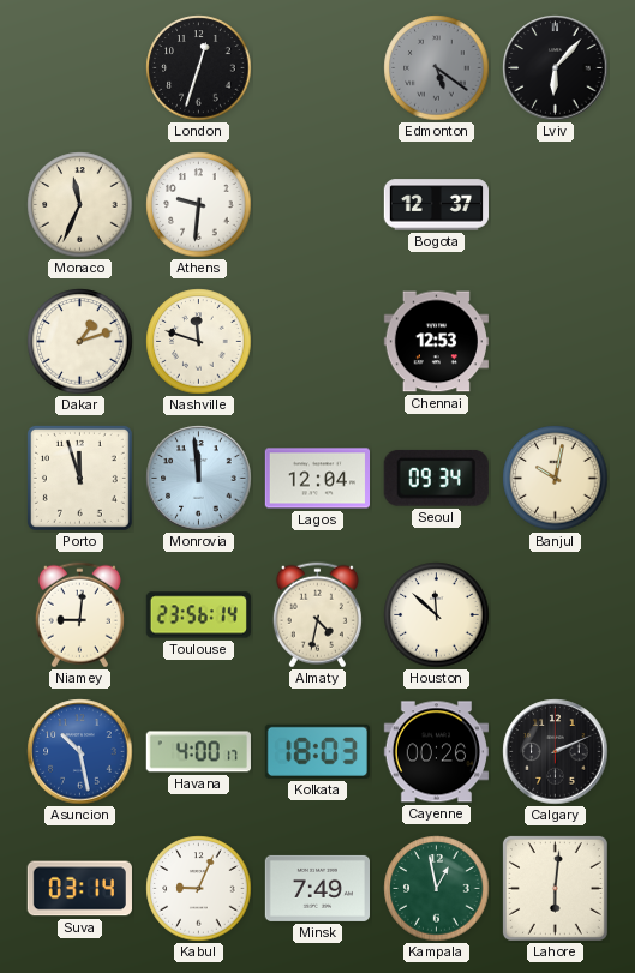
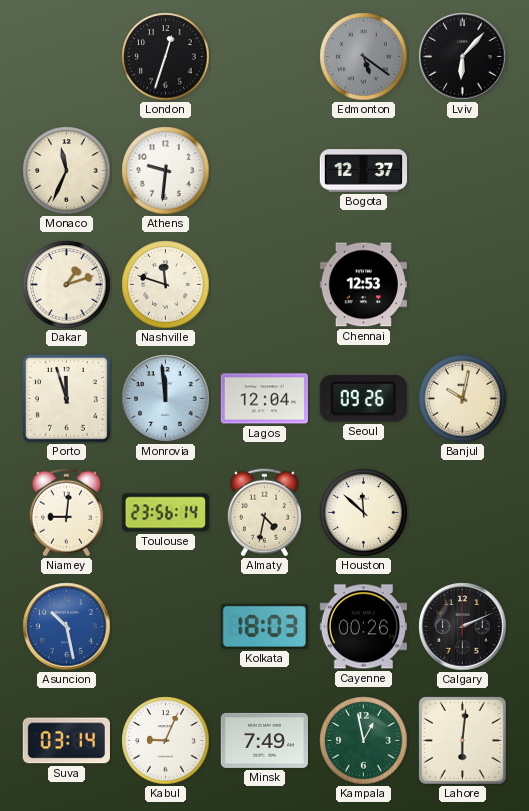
Seoul: 09:34 -> 09:26
Havana: 4:00 -> none
